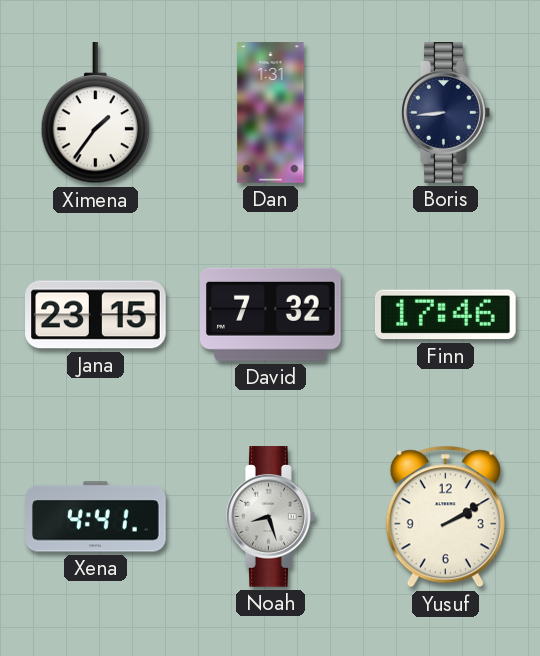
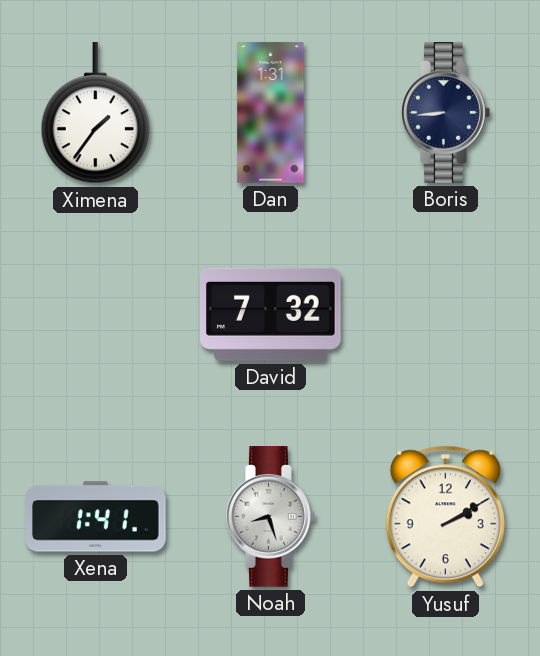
Jana: 23:15 -> none
Finn: 17:46 -> none
Xena: 4:41 -> 1:41
